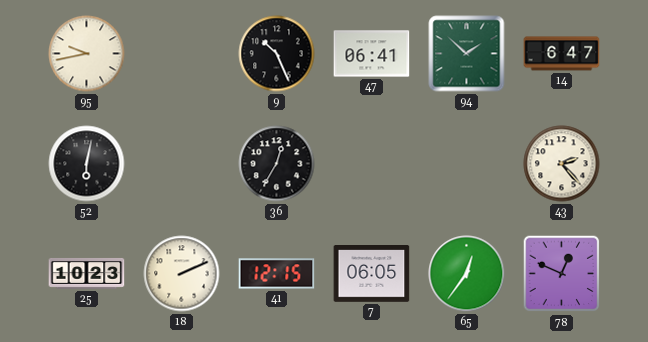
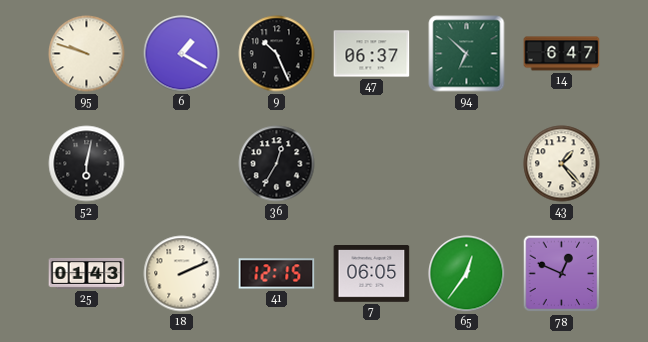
95: 9:43 -> 9:48
6: none -> 1:20
47: 06:41 -> 06:37
94: 1:52 -> 6:52
43: 2:23 -> 1:23
25: 10:23 -> 01:43
